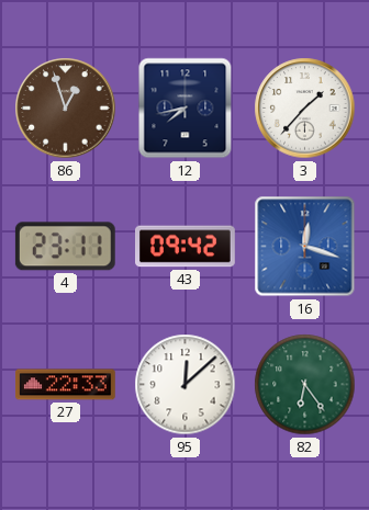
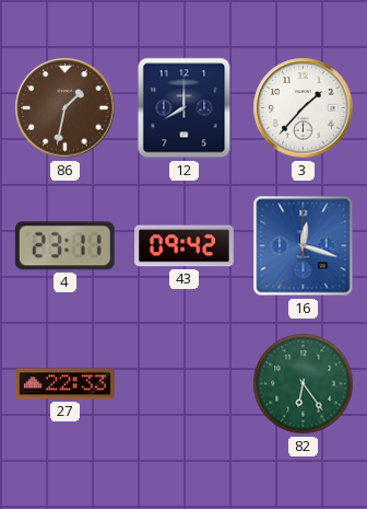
86: 12:57 -> 1:32
12: 7:43 -> 8:00
95: 12:08 -> none
